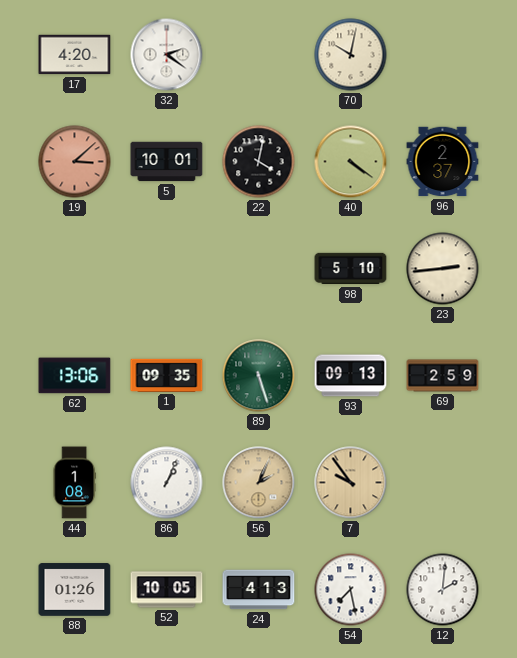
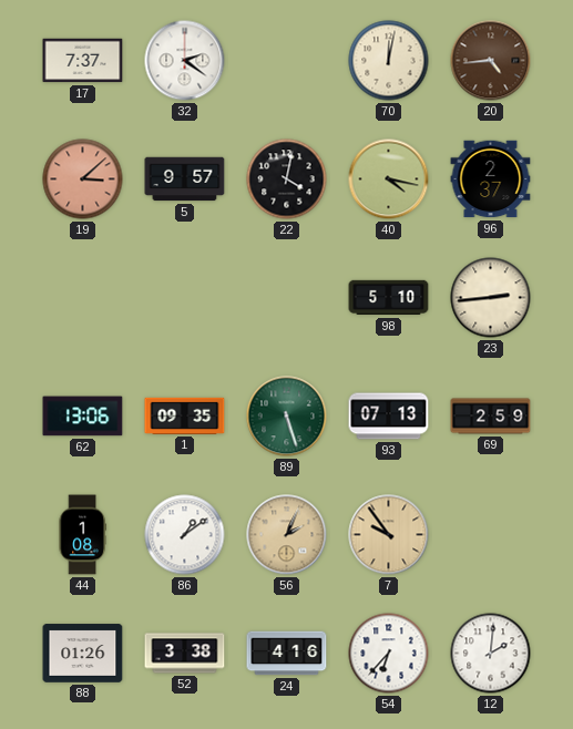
17: 4:20 -> 7:37
70: 10:02 -> 12:02
20: none -> 4:44
5: 10:01 -> 9:57
40: 4:21 -> 4:17
93: 09:13 -> 07:13
86: 1:04 -> 1:09
52: 10:05 -> 3:38
24: 4:13 -> 4:16
54: 7:28 -> 6:37
